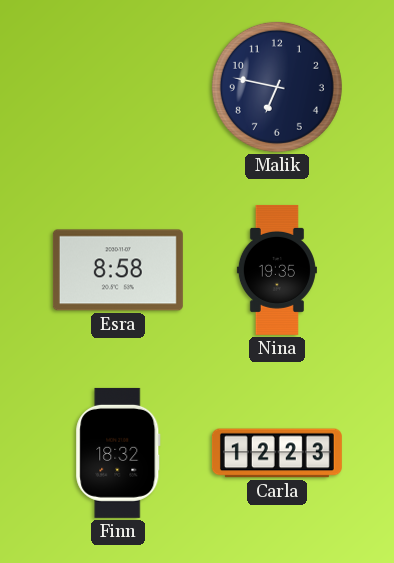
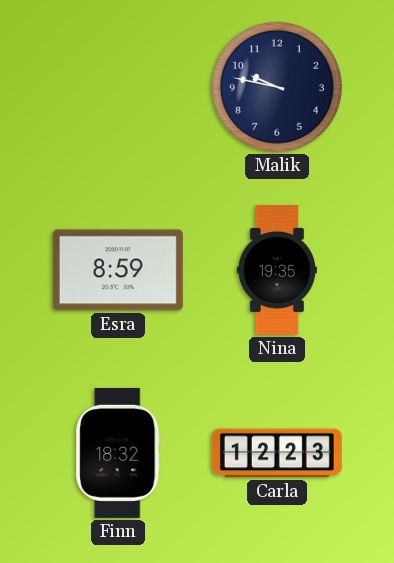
Malik: 6:47 -> 9:47
Esra: 8:58 -> 8:59
